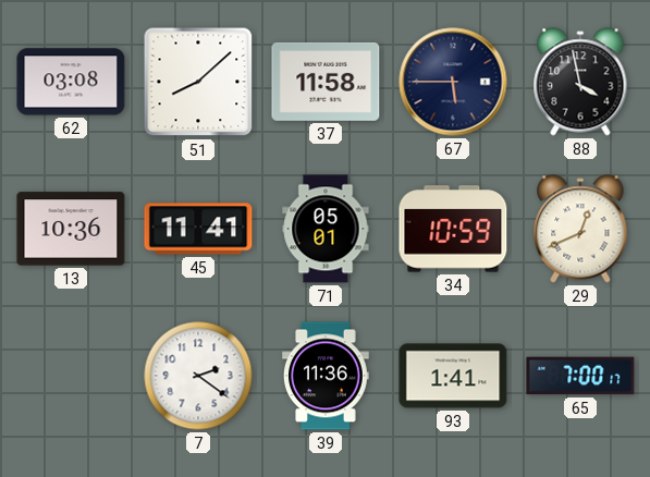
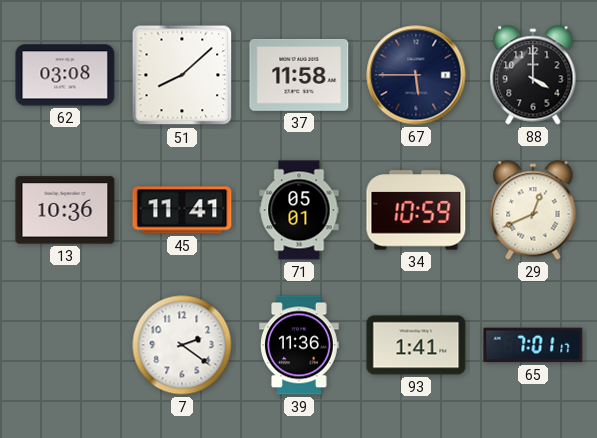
88: 3:58 -> 4:00
65: 7:00 -> 7:01
